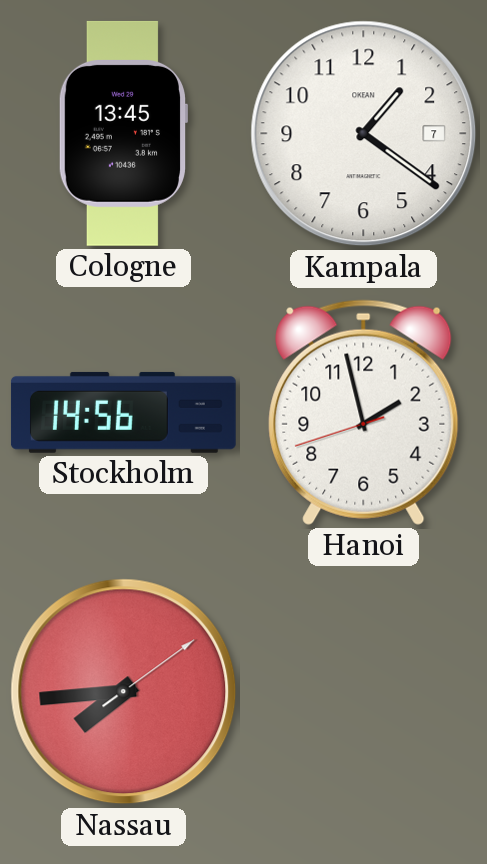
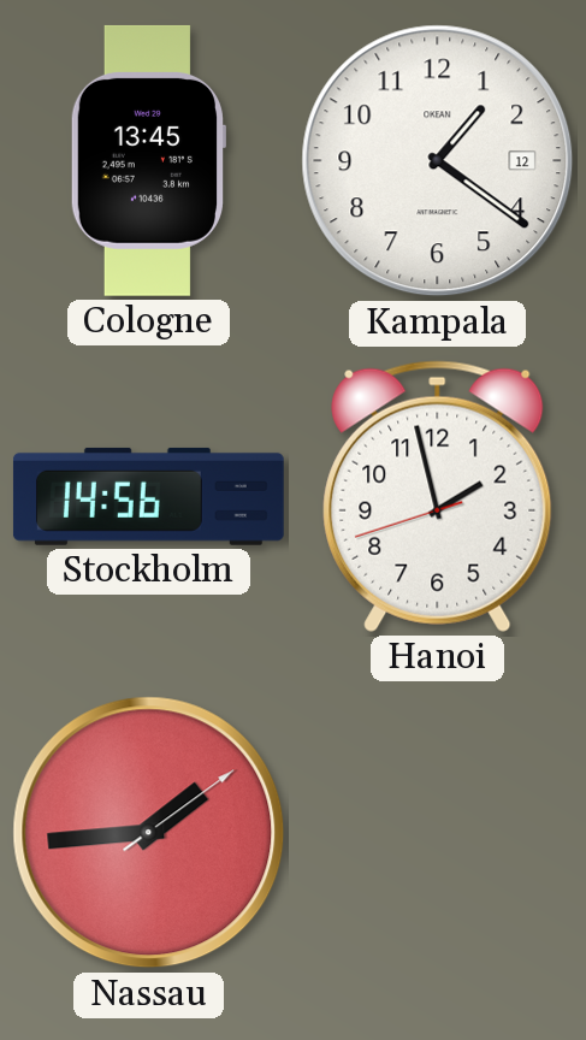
Kampala date: 7 -> 12
Nassau: 7:44 -> 1:44
